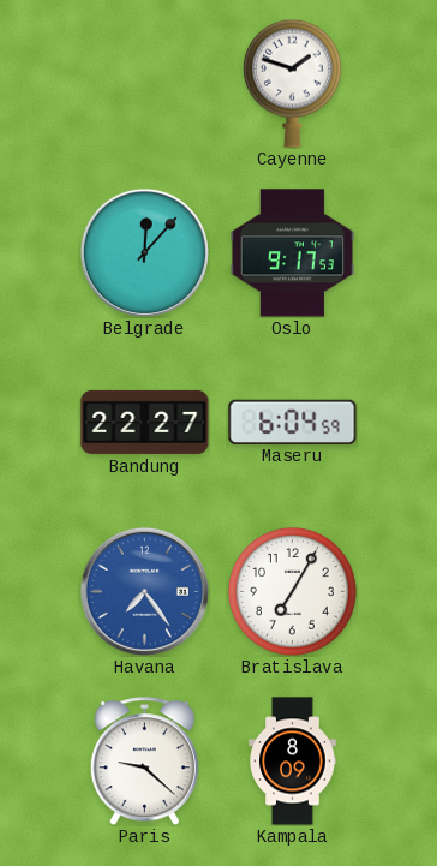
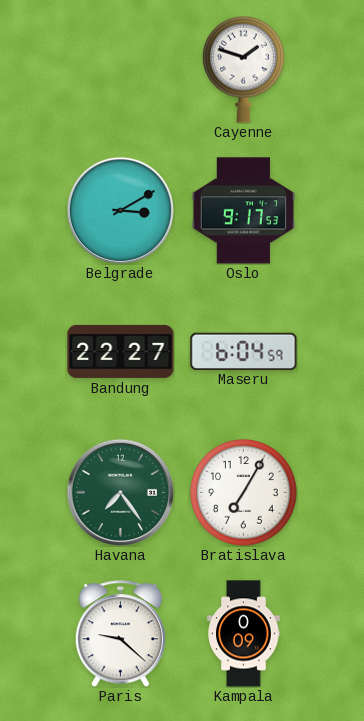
Belgrade: 12:07 -> 3:10
Havana dial: blue -> green
Kampala: 8:09 -> 0:09
